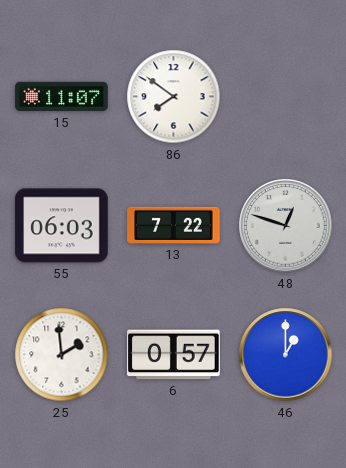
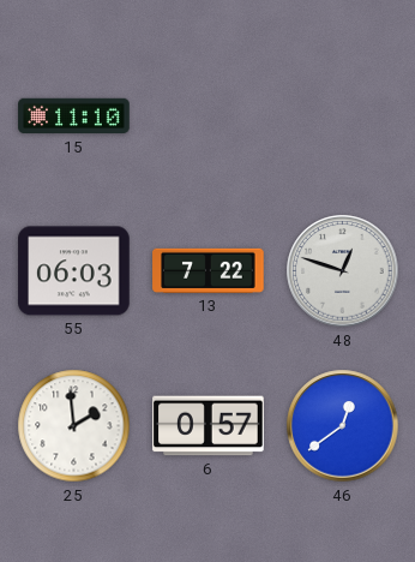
15: 11:07 -> 11:10
86: 7:51 -> none
46: 1:00 -> 12:39
